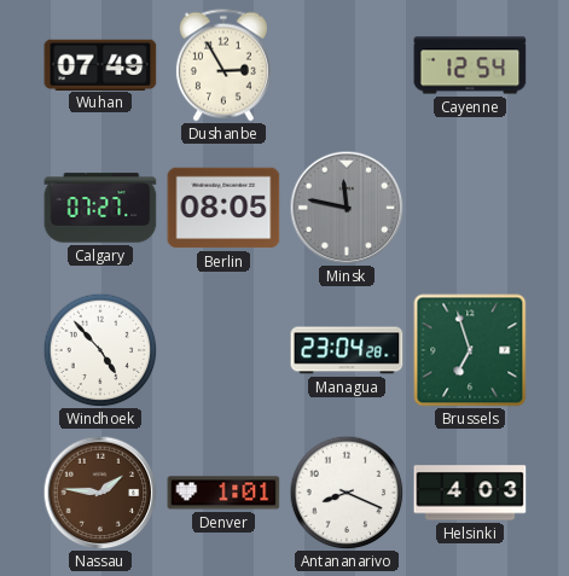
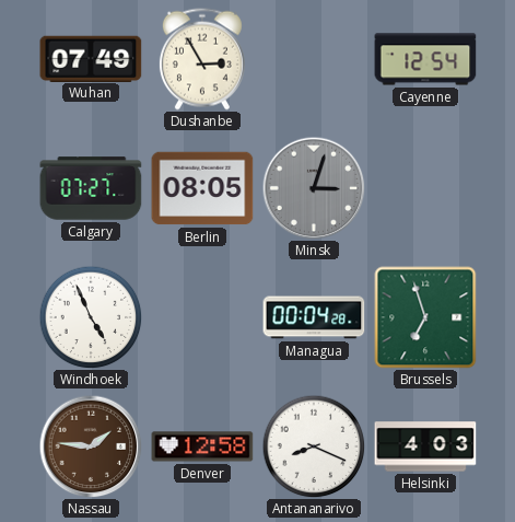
Minsk: 11:47 -> 3:03
Windhoek: 4:53 -> 4:56
Managua: 23:04 -> 00:04
Denver: 1:01 -> 12:58
